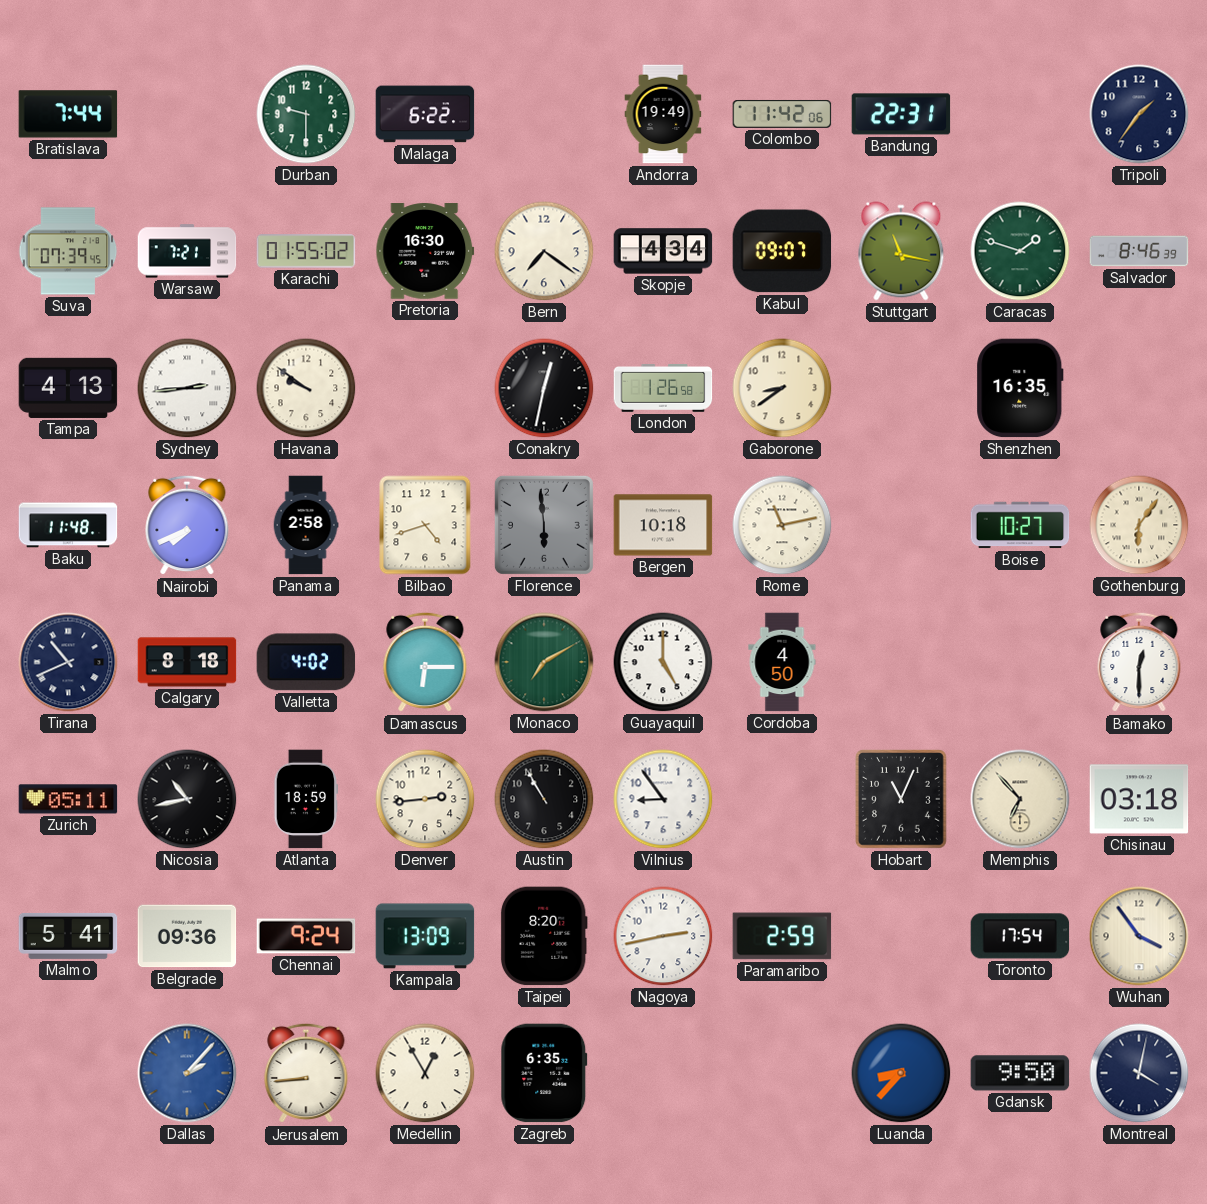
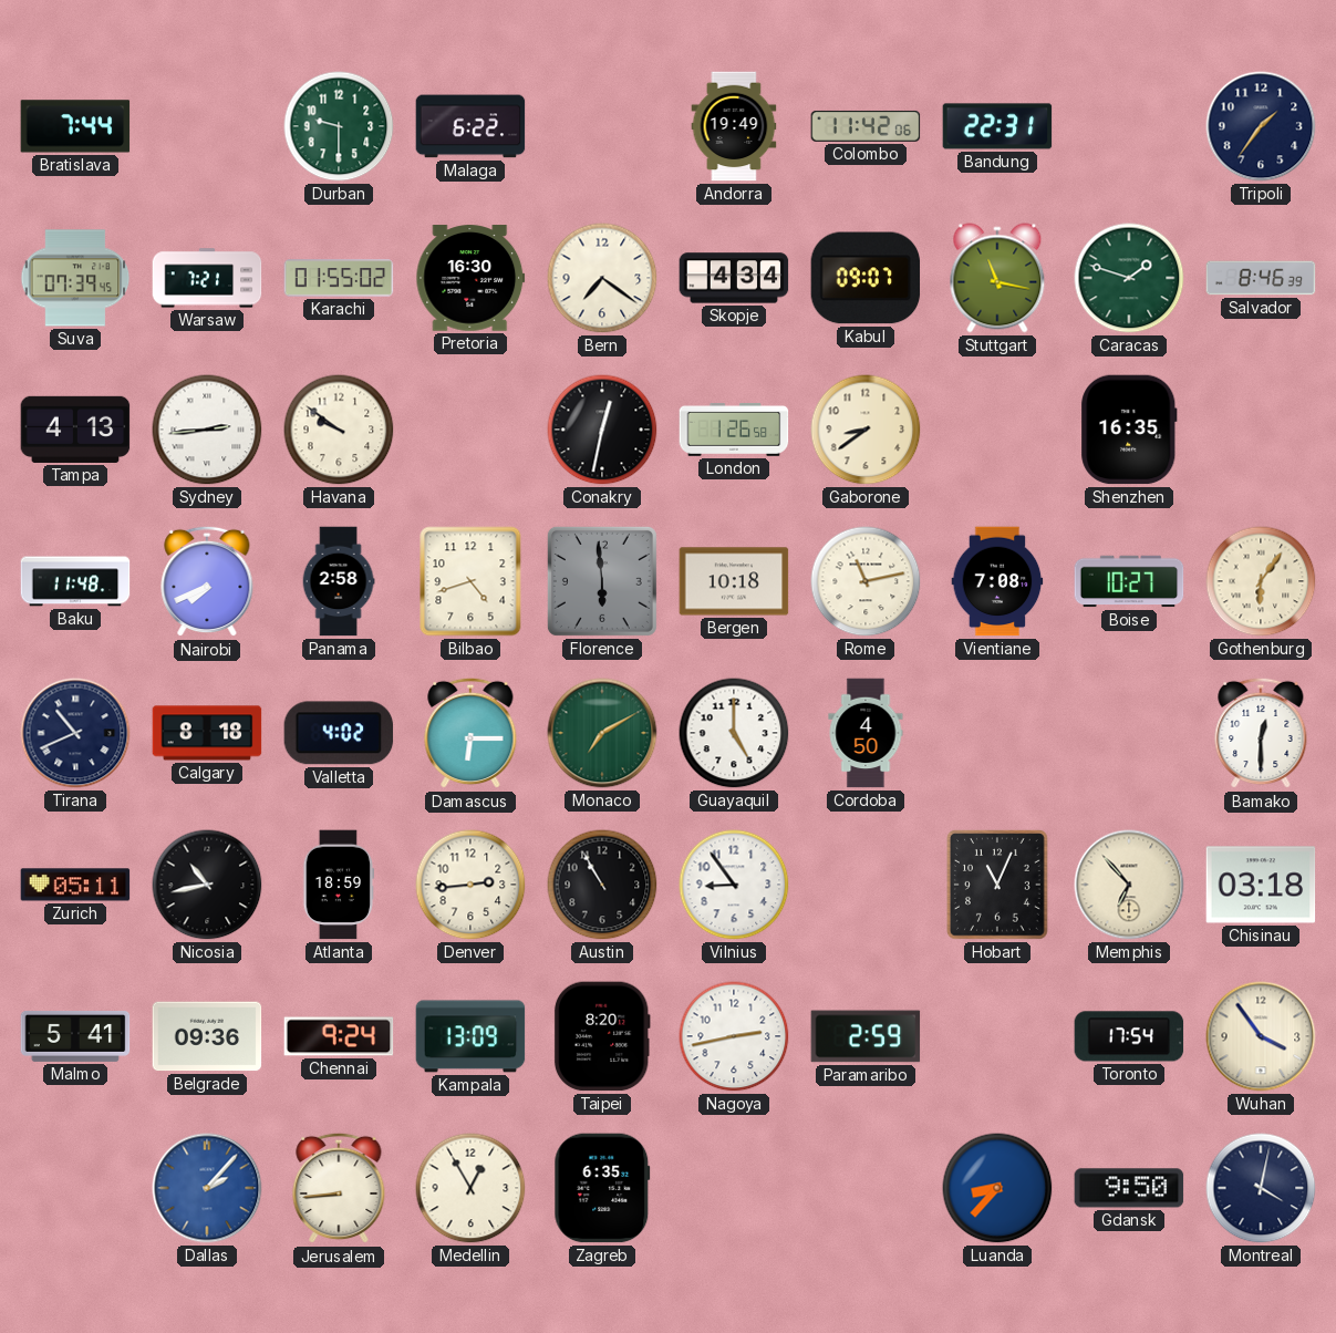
Vientiane: none -> 7:08
